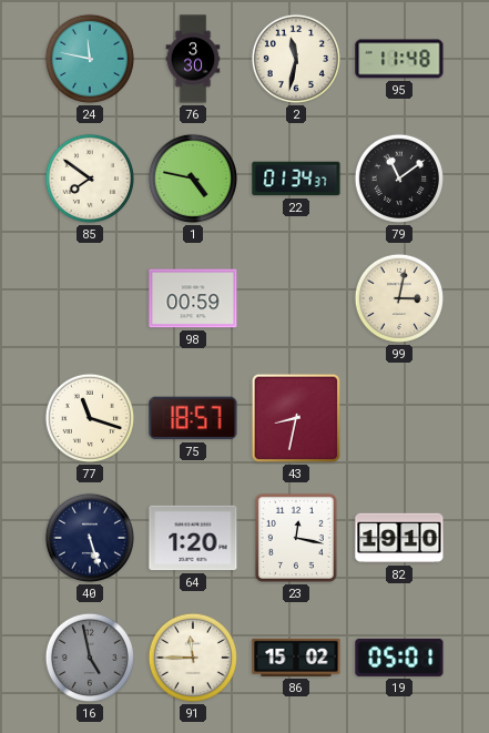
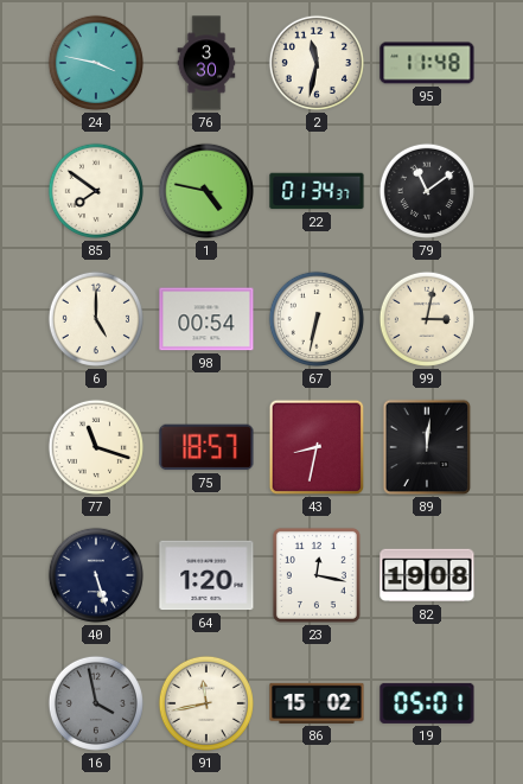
24: 11:47 -> 3:47
6: none -> 5:00
98: 00:59 -> 00:54
67: none -> 6:32
89: none -> 12:01
82: 19:10 -> 19:08
16: 4:58 -> 3:58
91: 11:45 -> 11:43
